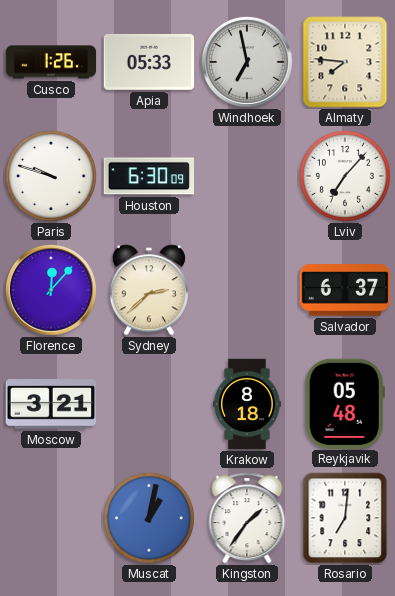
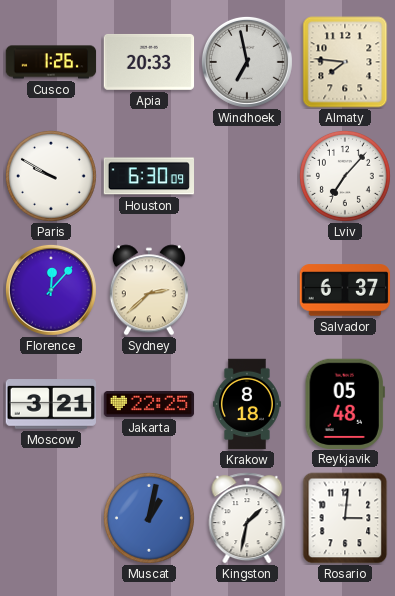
Apia: 05:33 -> 20:33
Paris: 9:48 -> 9:50
Jakarta: none -> 22:25
Kingston: 1:36 -> 1:32
Rosario: 7:01 -> 3:01
